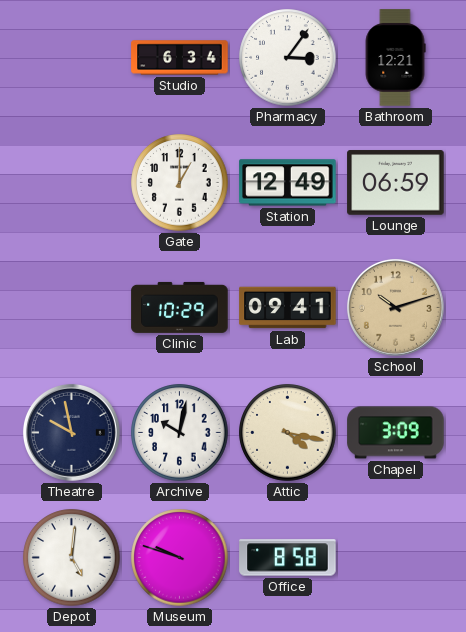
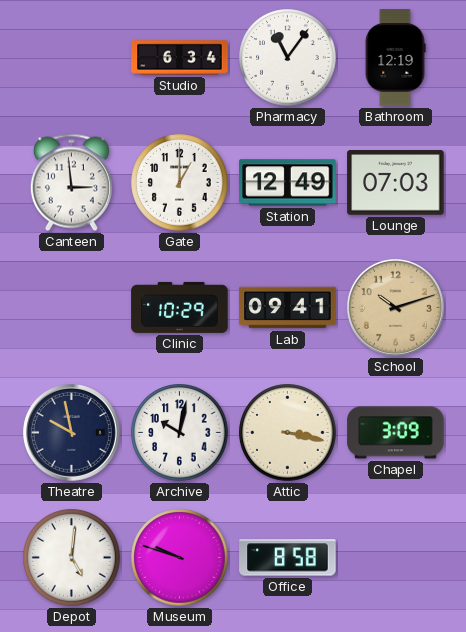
Pharmacy: 3:06 -> 11:06
Bathroom: 12:21 -> 12:19
Canteen: none -> 2:59
Lounge: 06:59 -> 07:03
Attic: 4:17 -> 3:17
